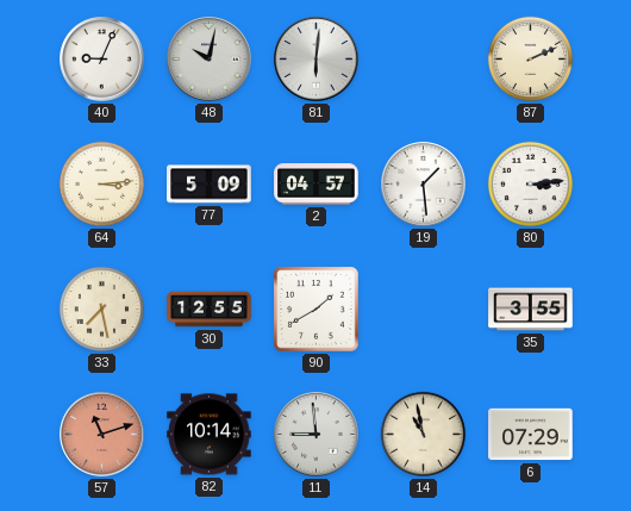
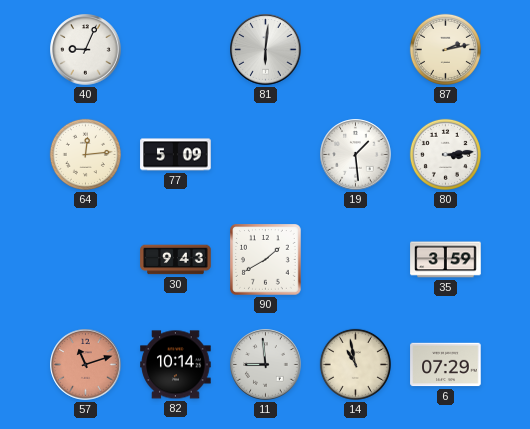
48: 10:02 -> none
87: 2:11 -> 2:13
64: 3:14 -> 12:14
2: 04:57 -> none
33: 7:28 -> none
30: 12:55 -> 9:43
35: 3:55 -> 3:59
